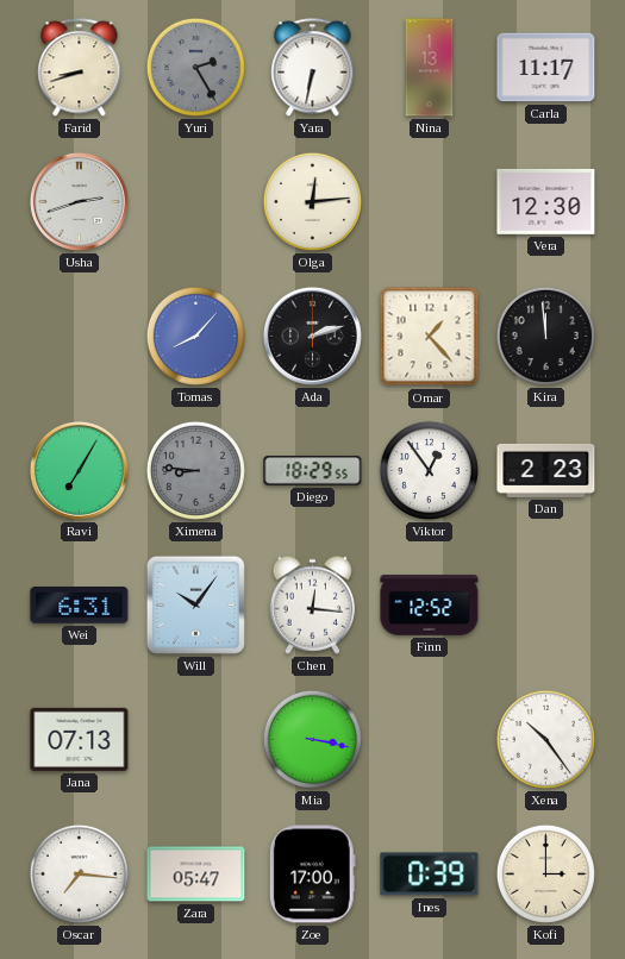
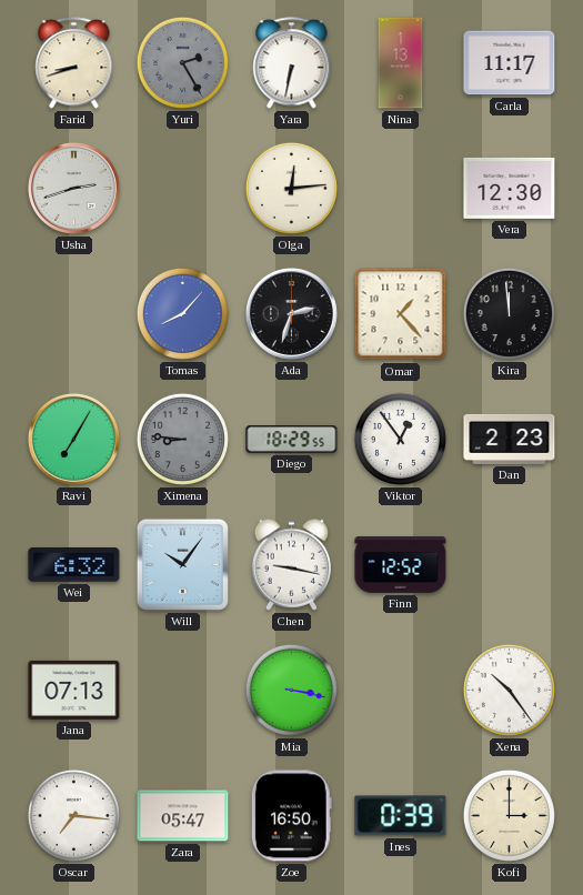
Ada: 2:12 -> 2:33
Wei: 6:31 -> 6:32
Chen: 12:16 -> 9:17
Zoe: 17:00 -> 16:50
